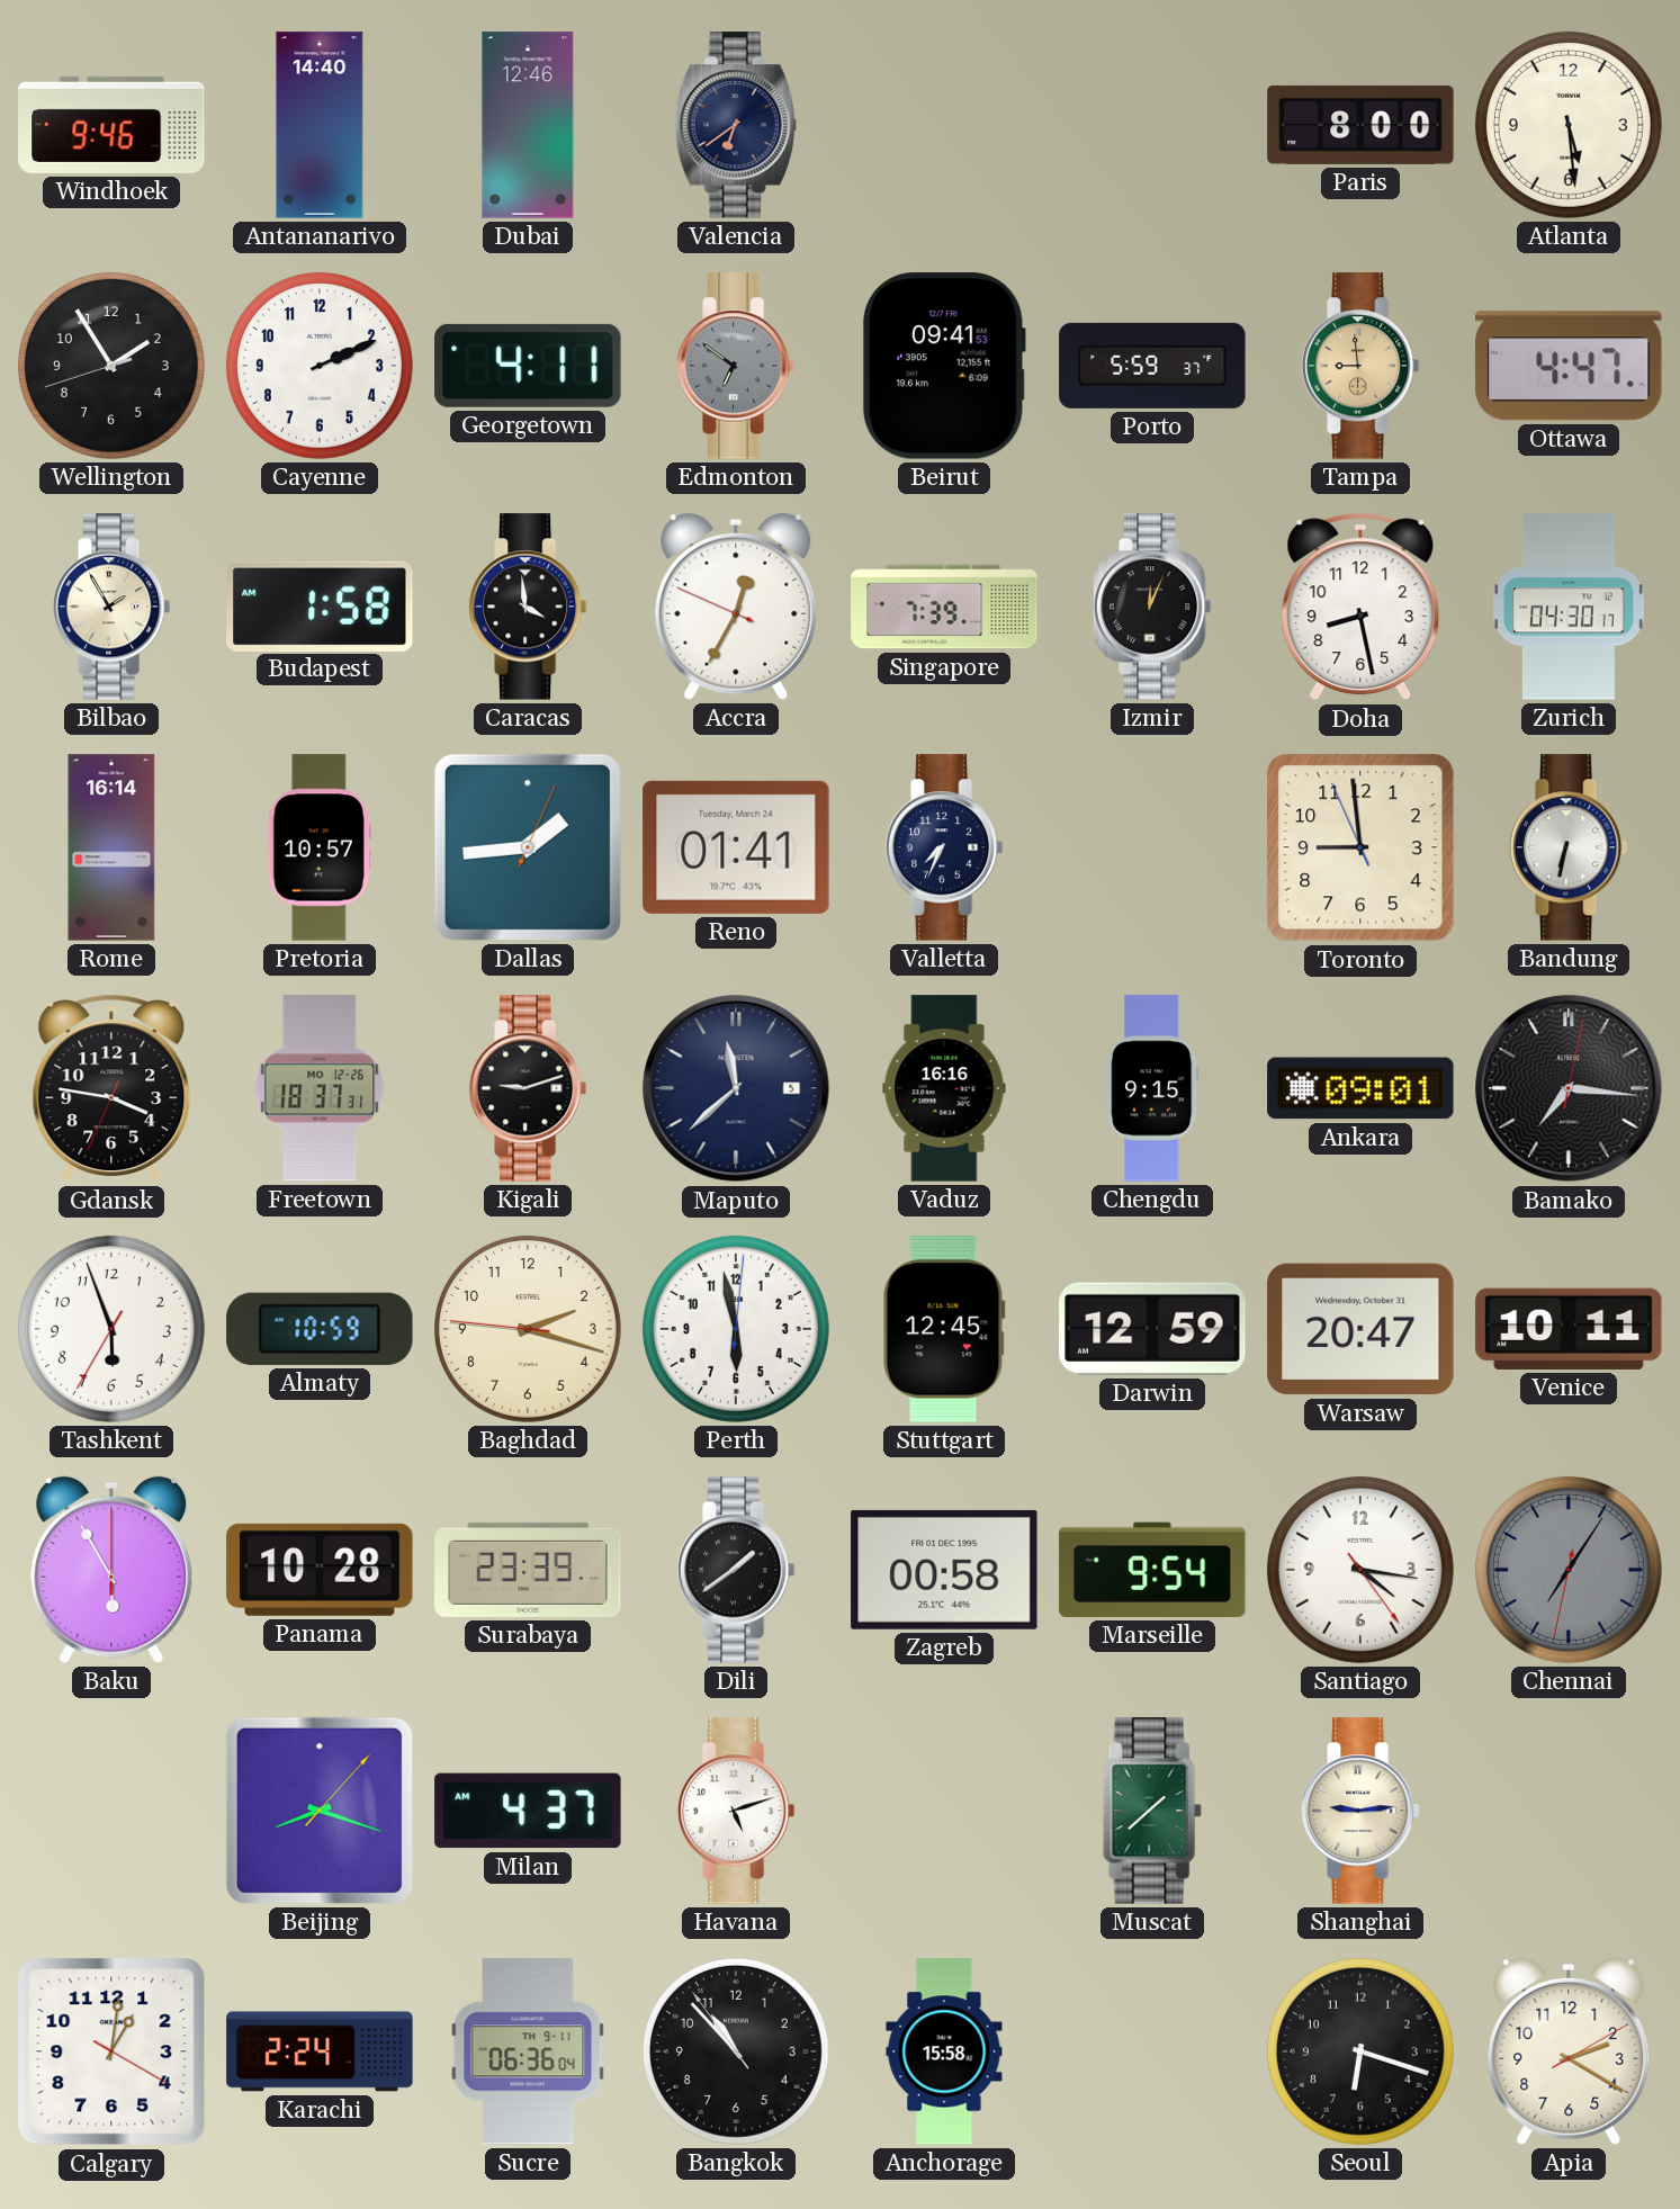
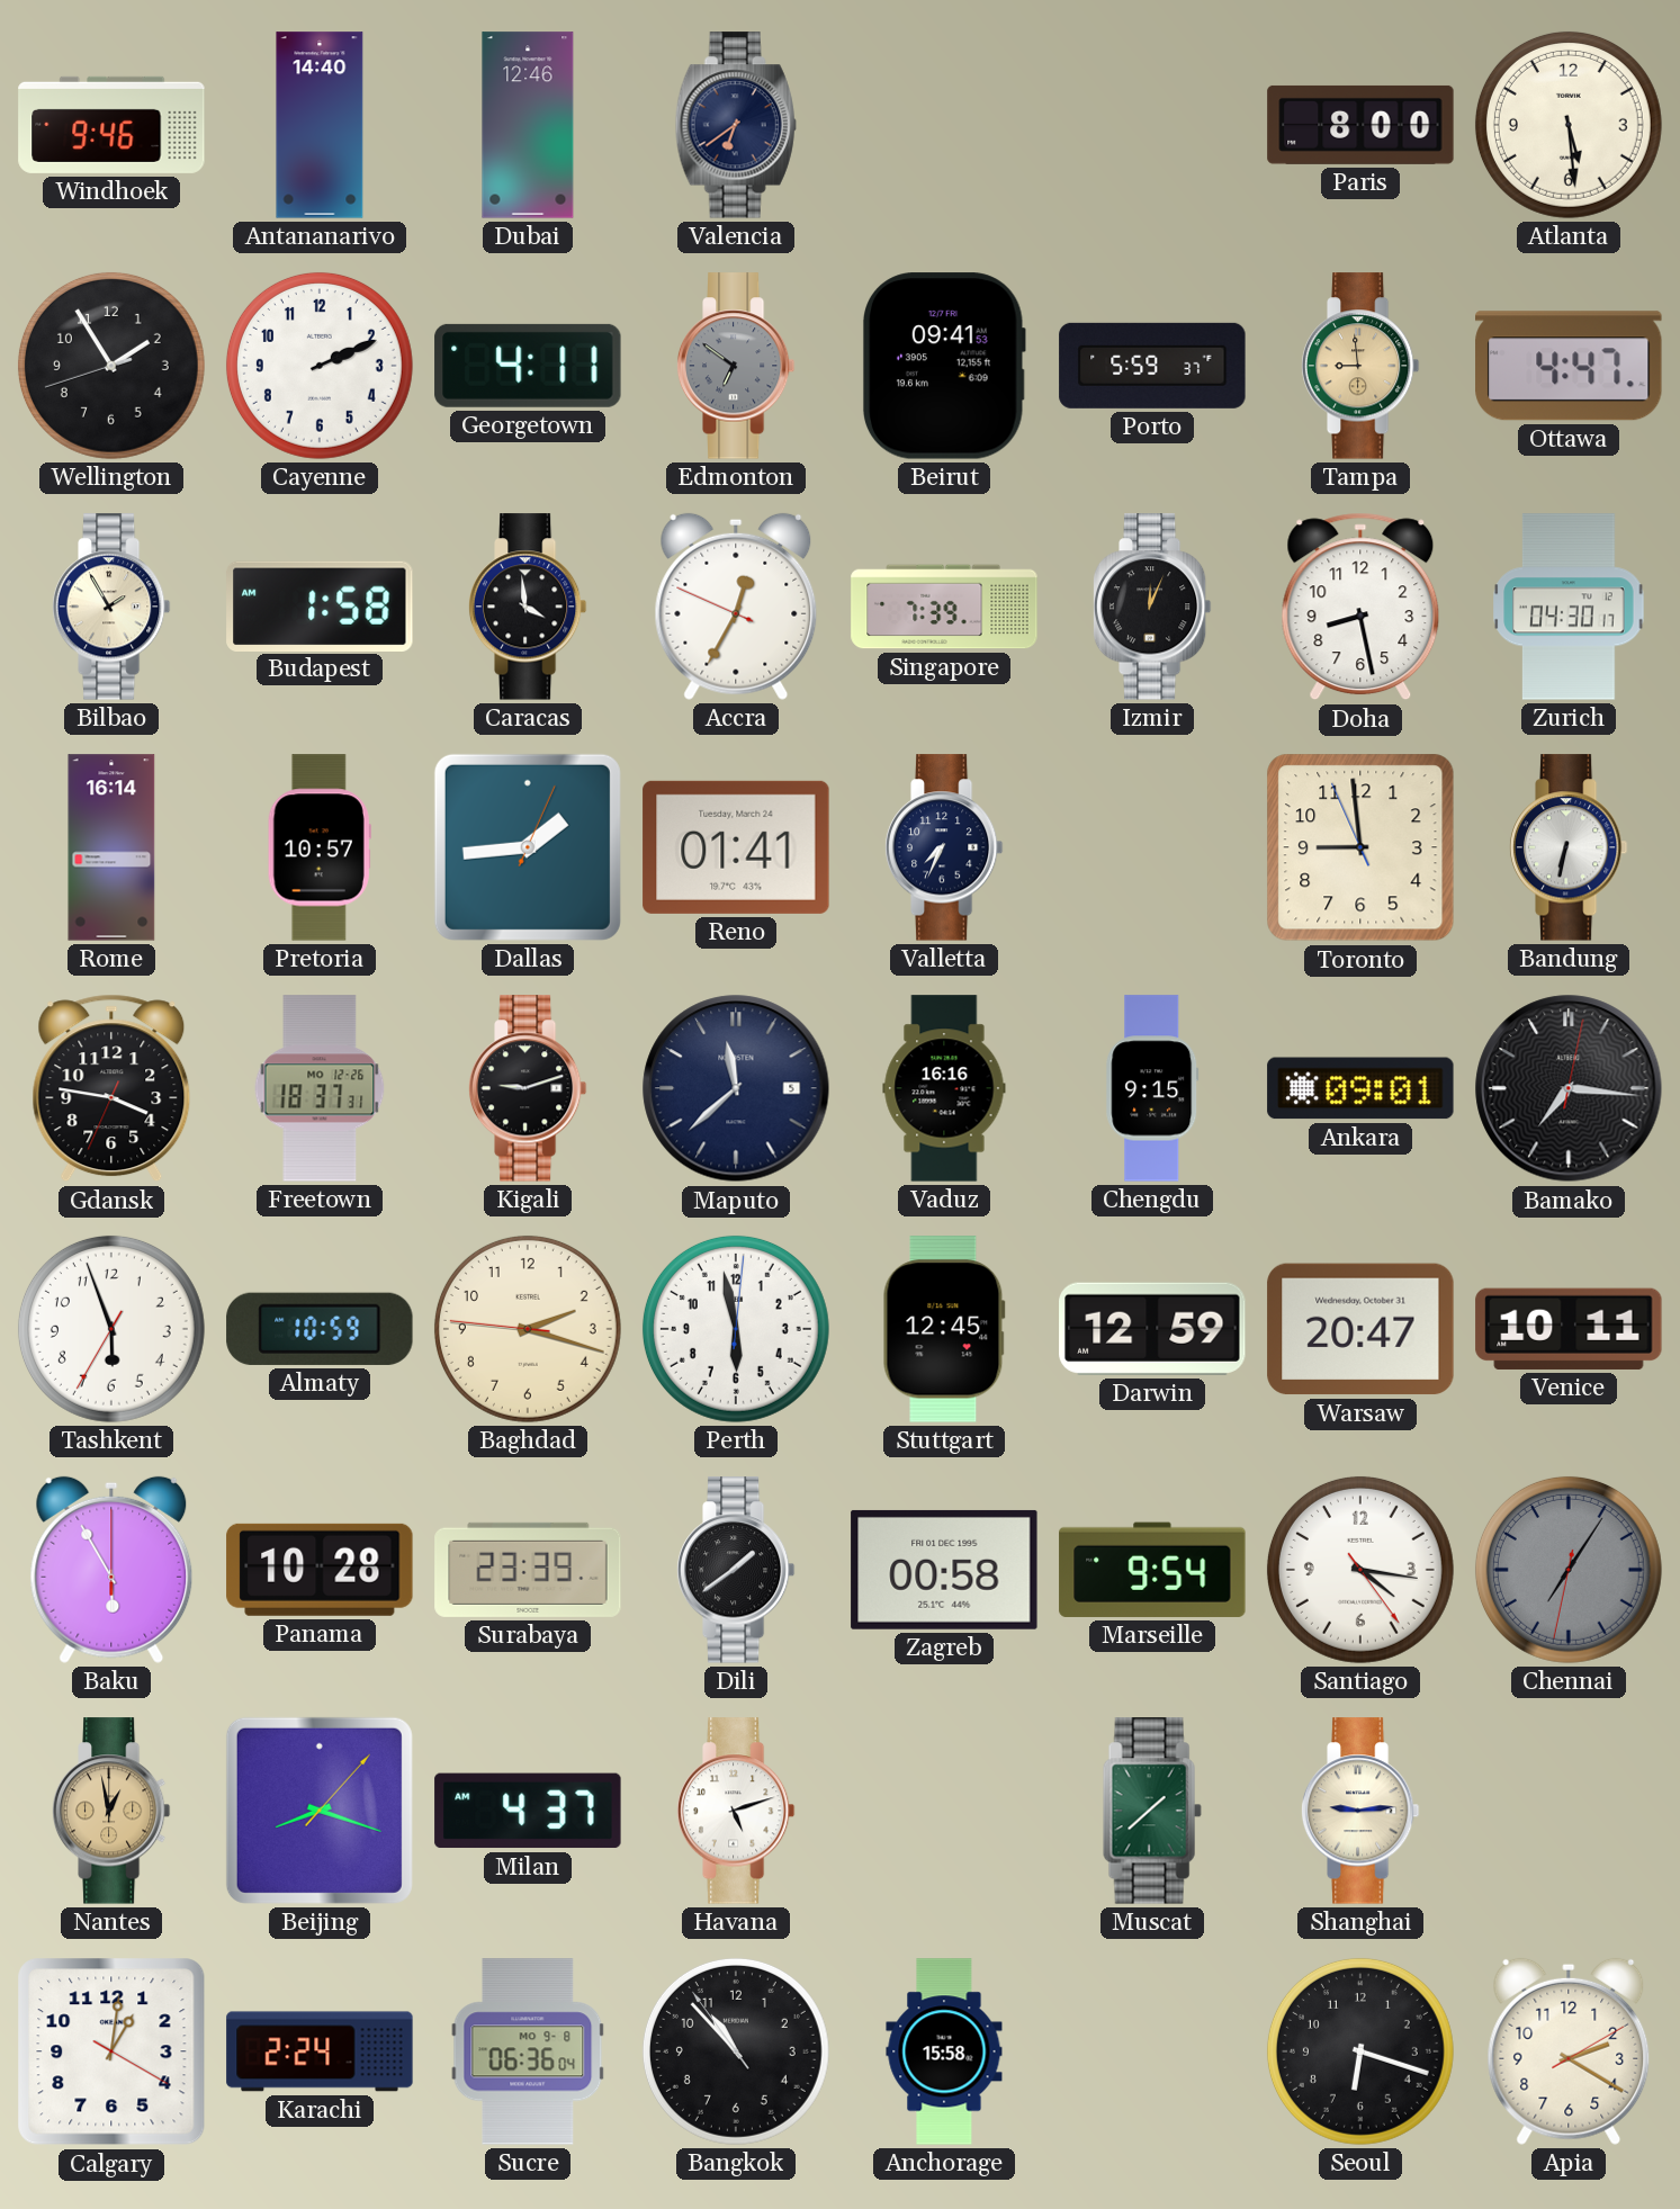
Nantes: none -> 12:58
Sucre date: TH 9-11 -> MO 9-8
